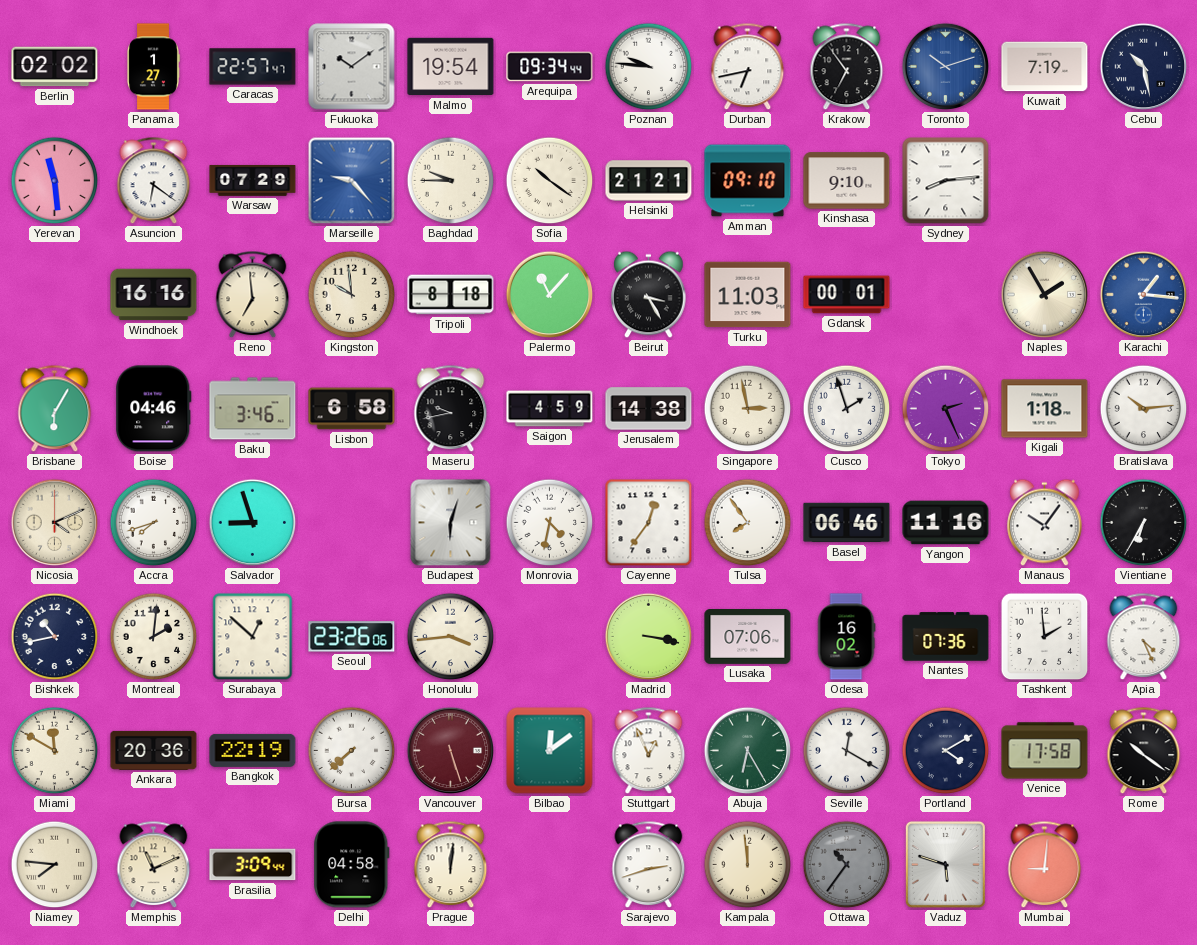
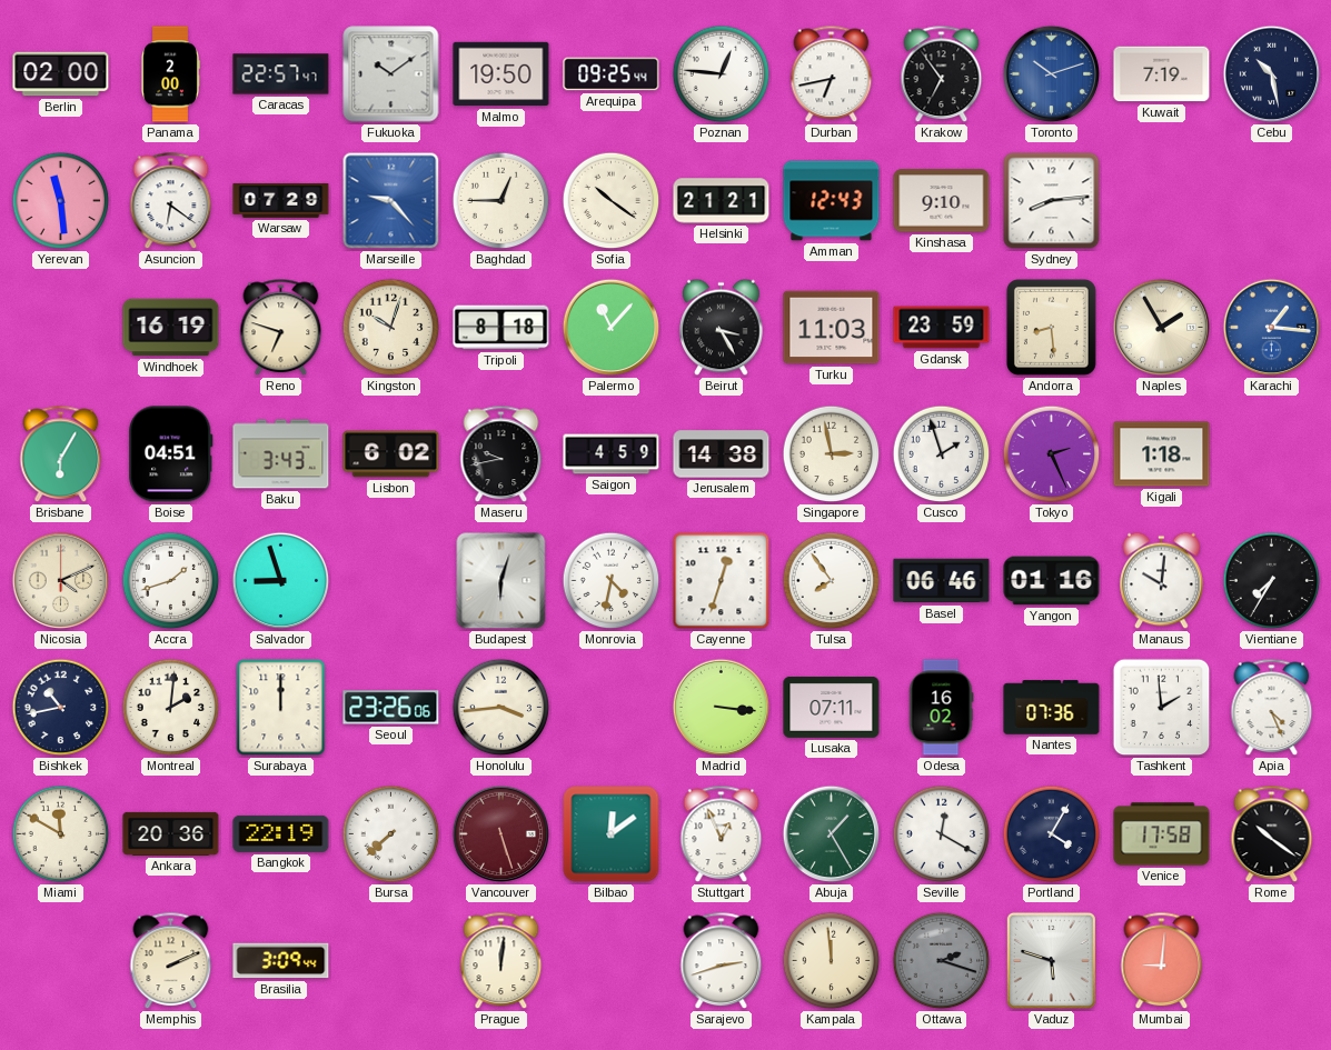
Berlin: 02:02 -> 02:00
Panama: 1:27 -> 2:00
Malmo: 19:54 -> 19:50
Arequipa: 09:34 -> 09:25
Poznan: 9:46 -> 12:46
Baghdad: 9:45 -> 12:45
Amman: 09:10 -> 12:43
Windhoek: 16:16 -> 16:19
Reno: 6:59 -> 6:48
Kingston: 9:59 -> 10:03
Gdansk: 00:01 -> 23:59
Andorra: none -> 8:29
Boise: 04:46 -> 04:51
Baku: 3:46 -> 3:43
Lisbon: 6:58 -> 6:02
Bratislava: 10:14 -> none
Accra: 7:42 -> 1:42
Cayenne: 12:36 -> 12:33
Yangon: 11:16 -> 01:16
Manaus: 10:06 -> 10:01
Vientiane: 6:35 -> 7:35
Surabaya: 12:52 -> 12:00
Madrid: 3:17 -> 3:16
Lusaka: 07:06 -> 07:11
Abuja: 6:25 -> 1:25
Portland: 4:10 -> 4:05
Niamey: 7:46 -> none
Memphis: 11:11 -> 2:11
Delhi: 04:58 -> none
Ottawa: 10:36 -> 2:18
